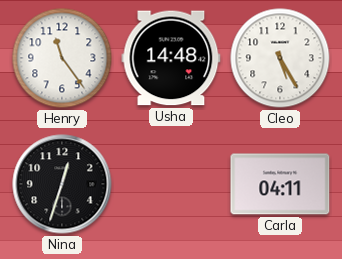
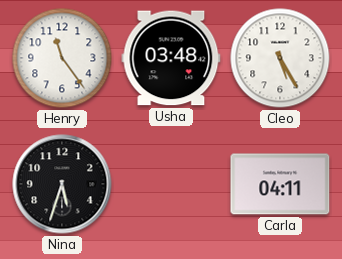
Usha: 14:48 -> 03:48
Nina: 12:33 -> 5:33
